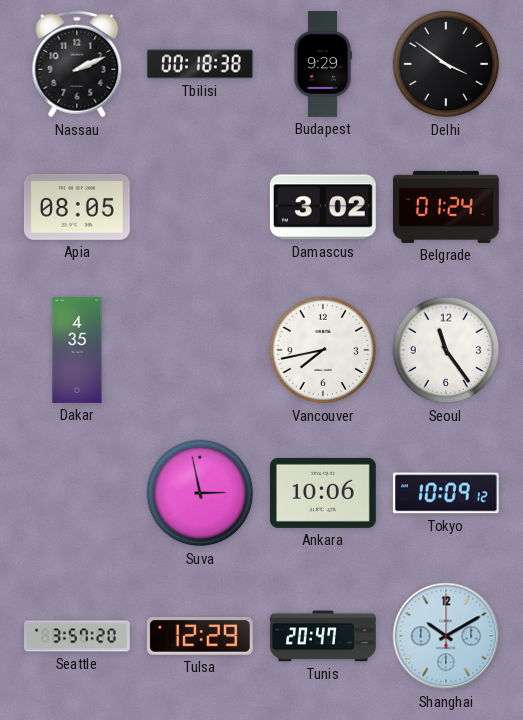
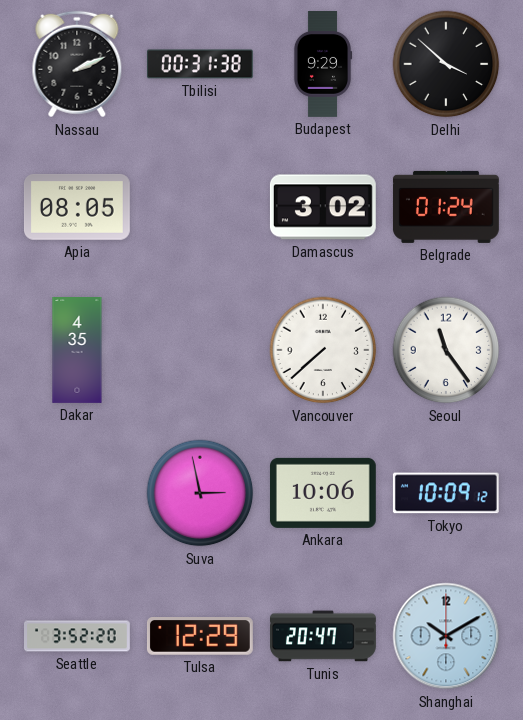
Tbilisi: 00:18 -> 00:31
Delhi: 3:51 -> 3:52
Vancouver: 7:43 -> 7:38
Seattle: 3:57 -> 3:52
